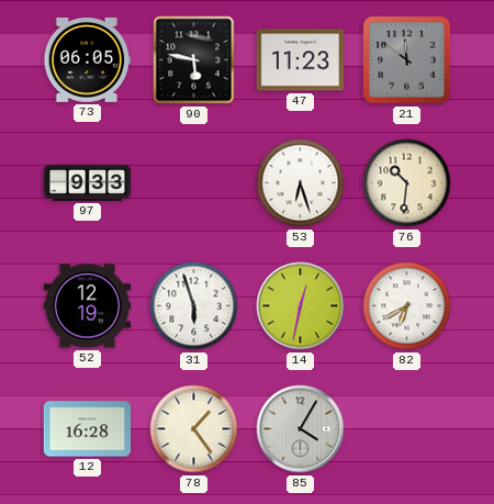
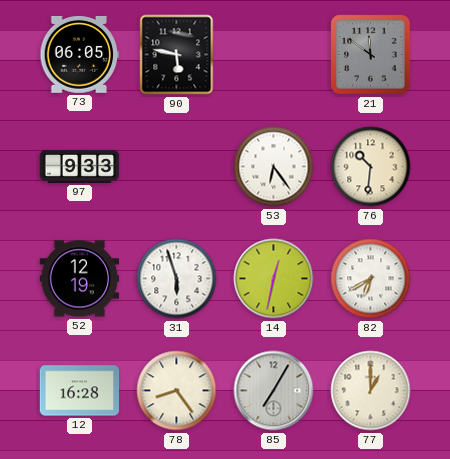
47: 11:23 -> none
53: 6:27 -> 6:24
78: 1:24 -> 8:24
85: 4:05 -> 7:05
77: none -> 1:00
